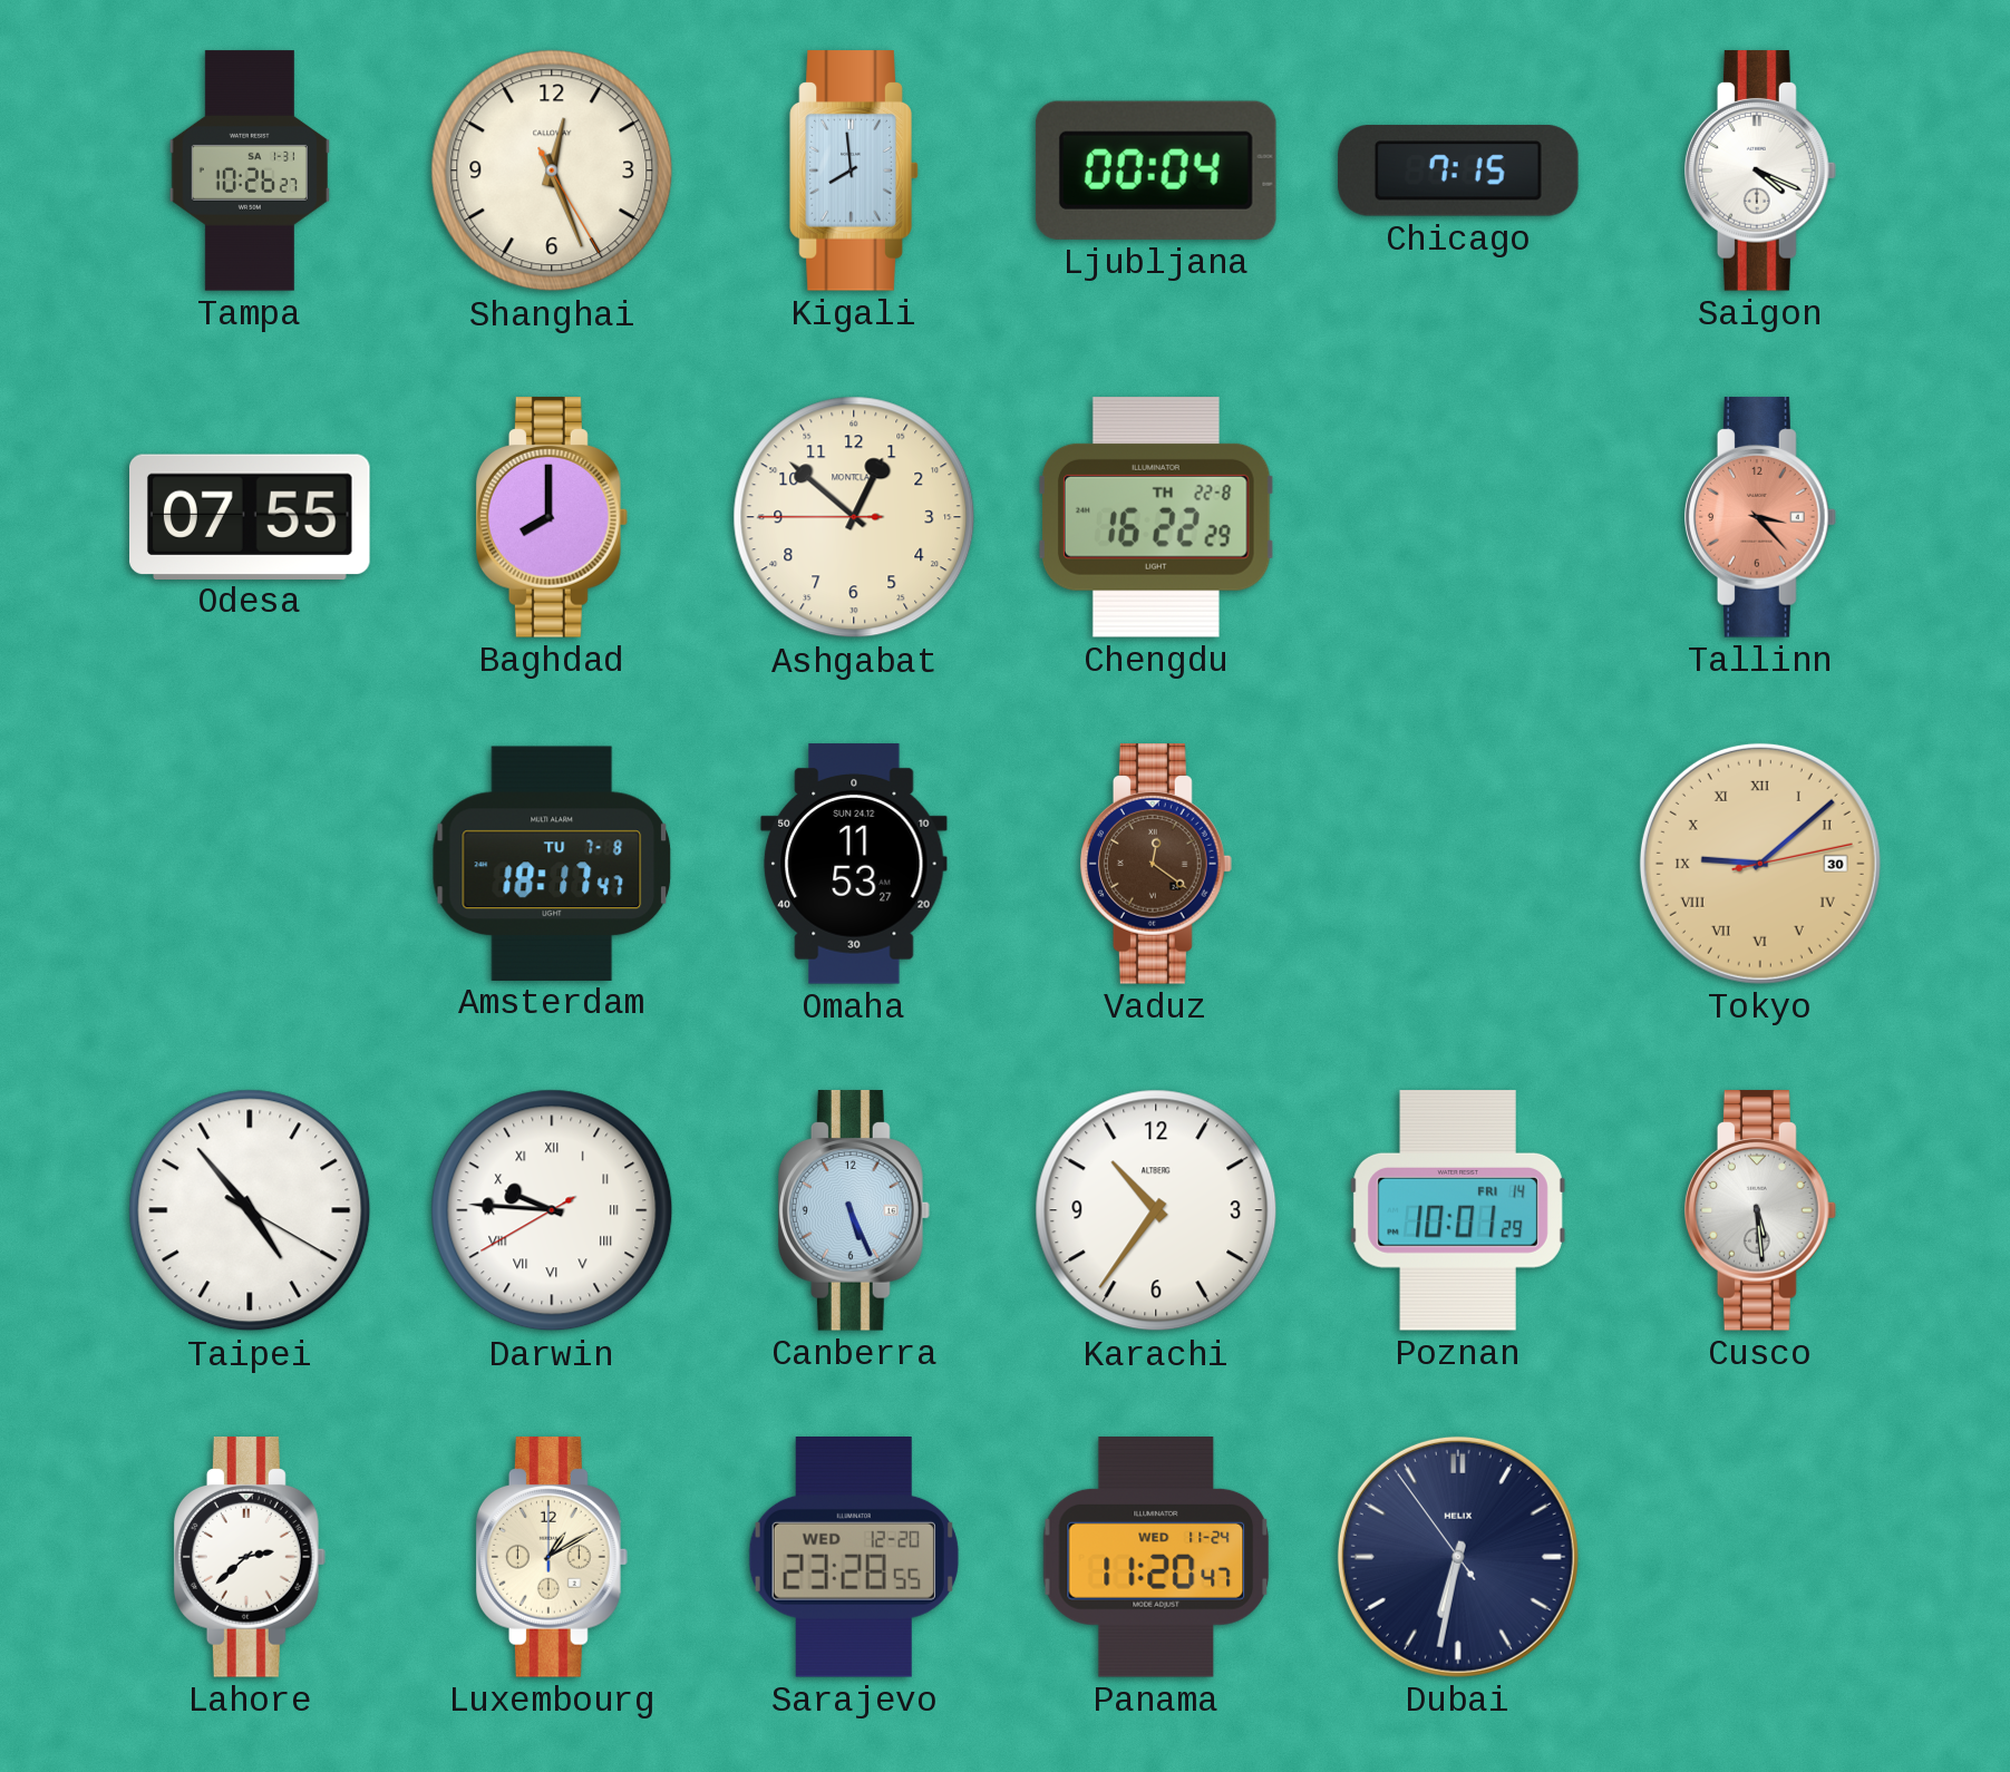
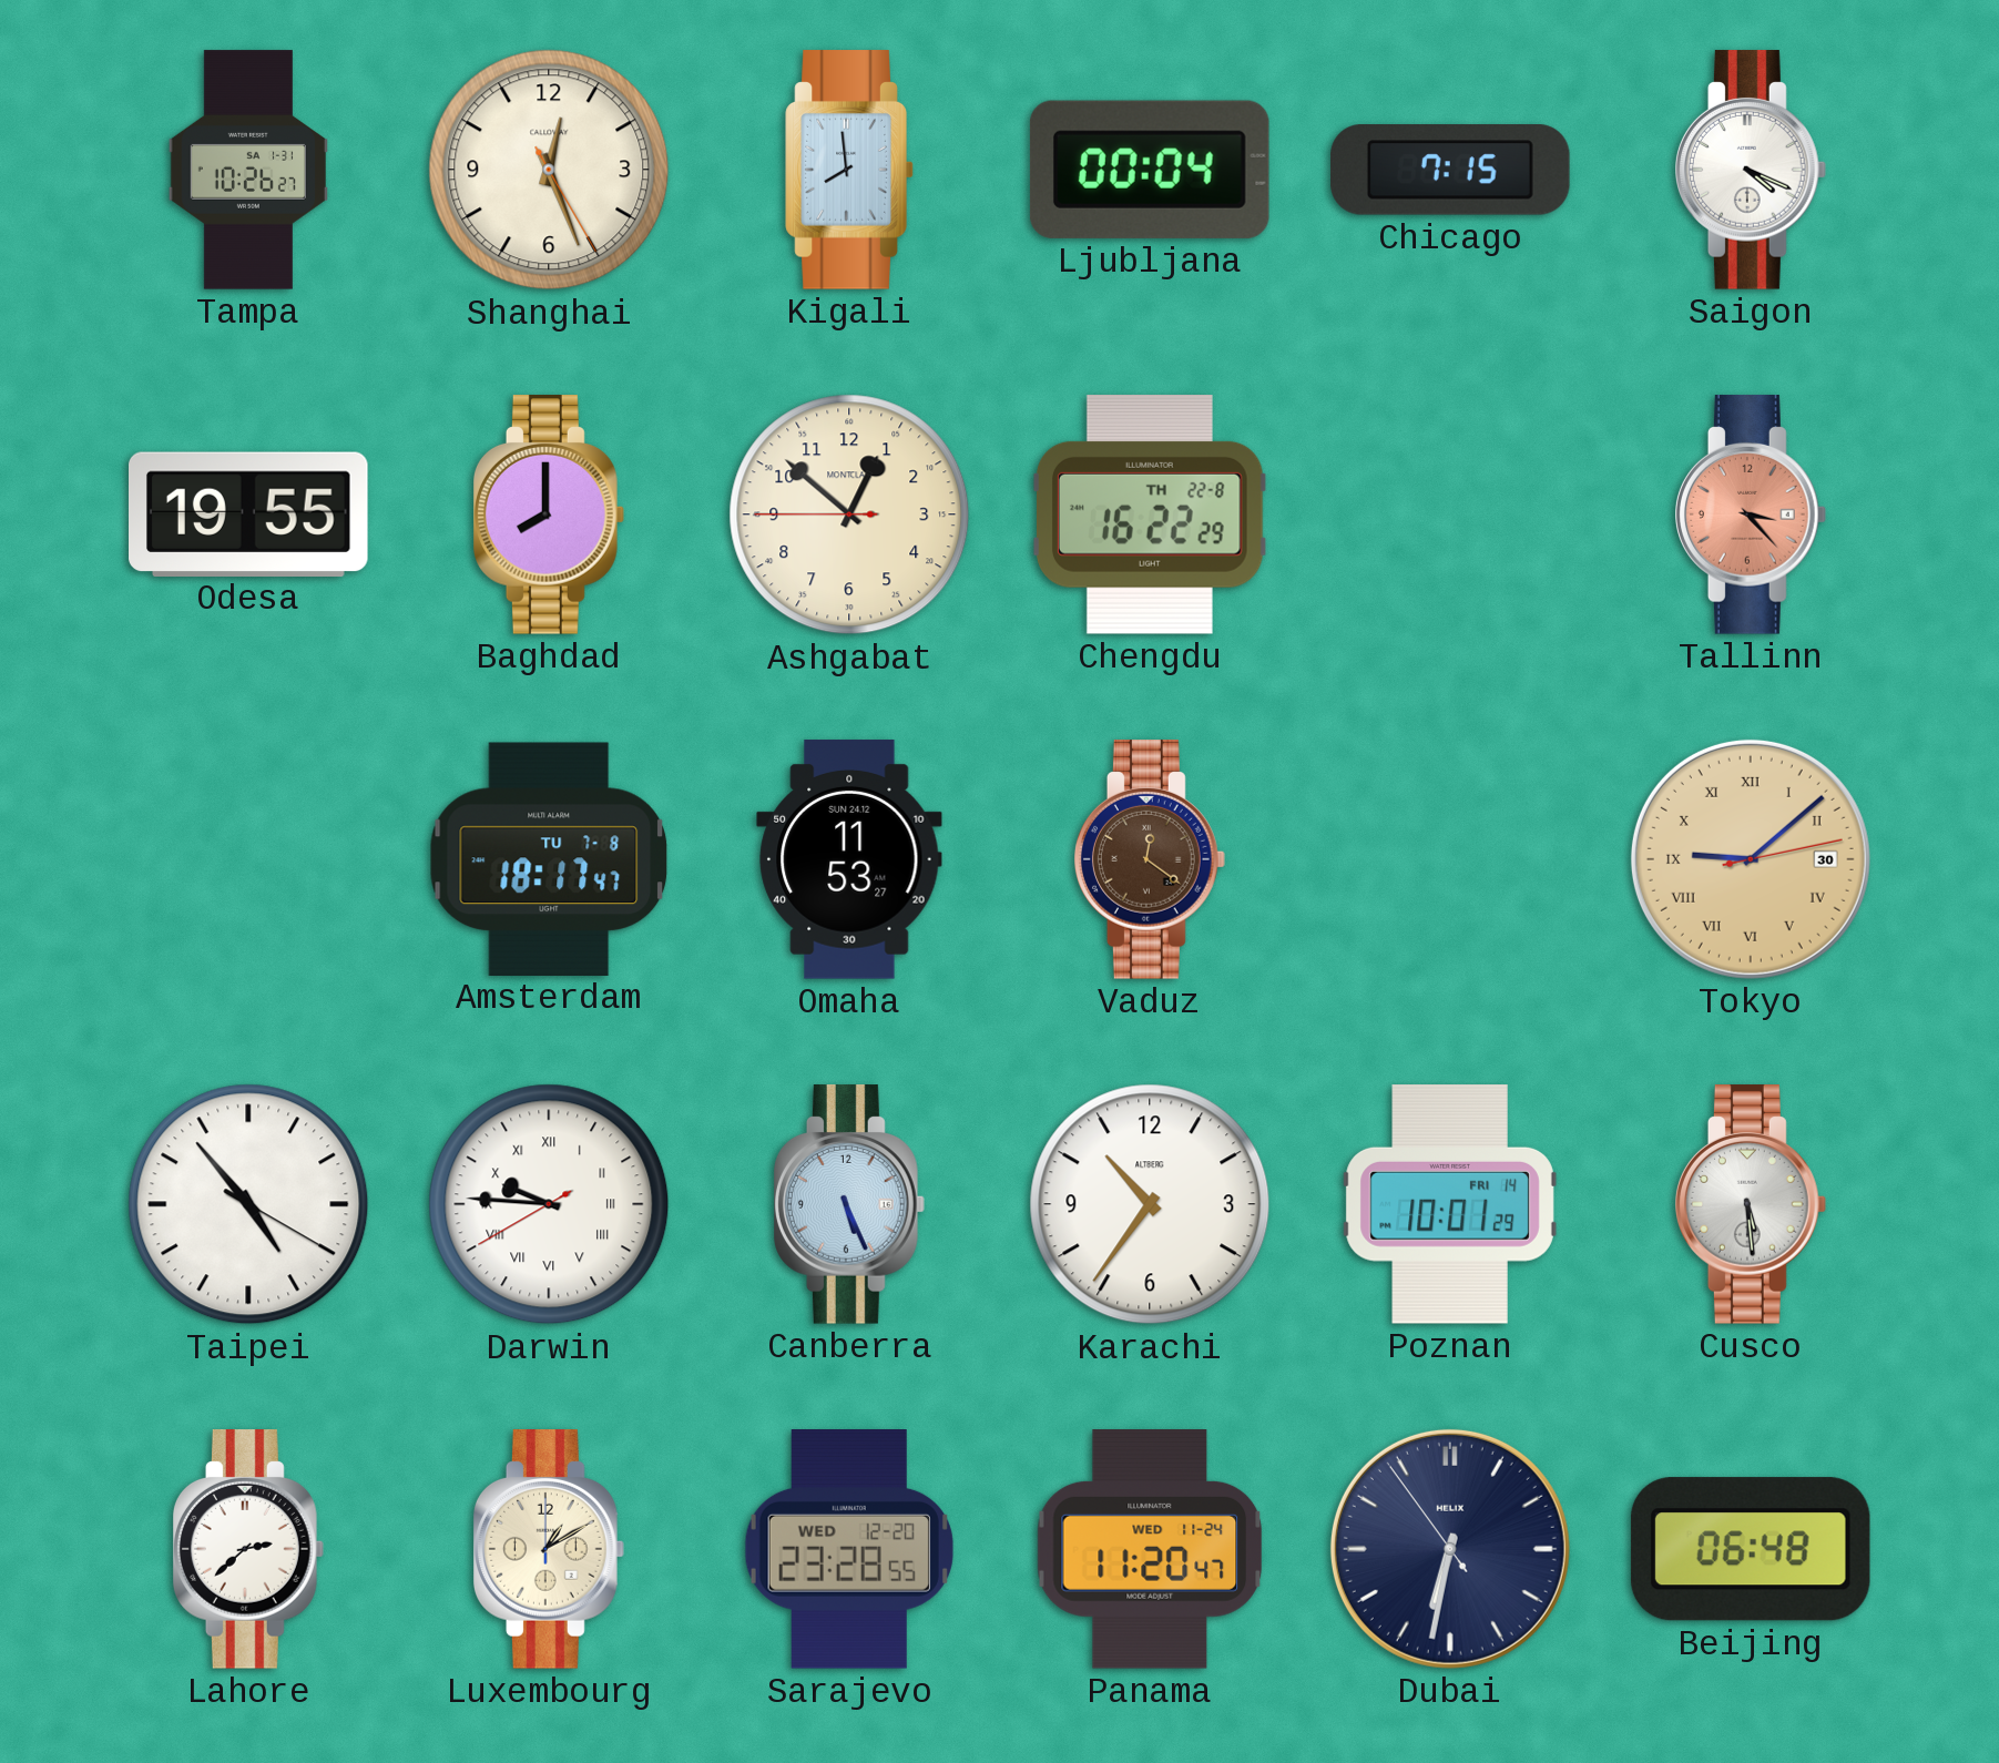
Odesa: 07:55 -> 19:55
Beijing: none -> 06:48
